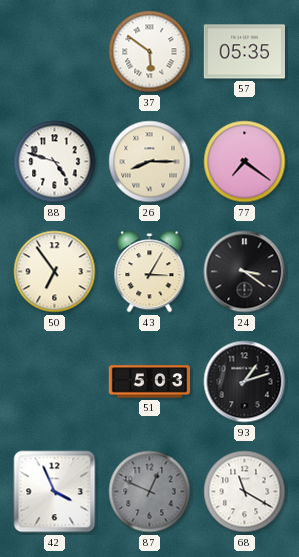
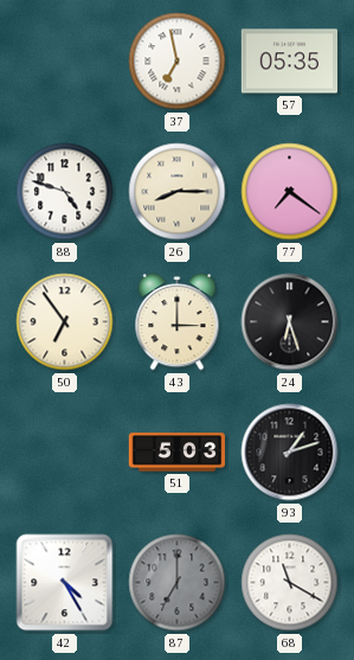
37: 5:51 -> 6:58
43: 3:05 -> 3:00
24: 3:21 -> 6:27
42: 3:56 -> 4:25
87: 12:49 -> 7:00
